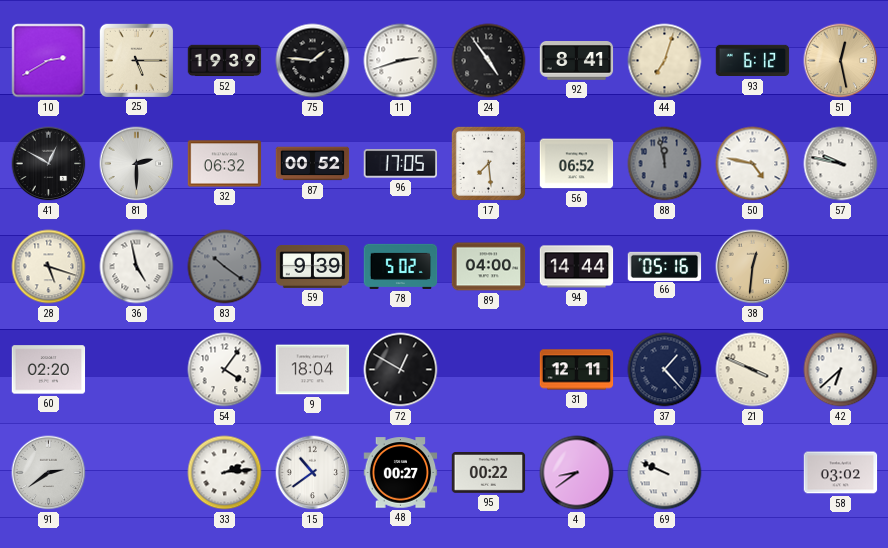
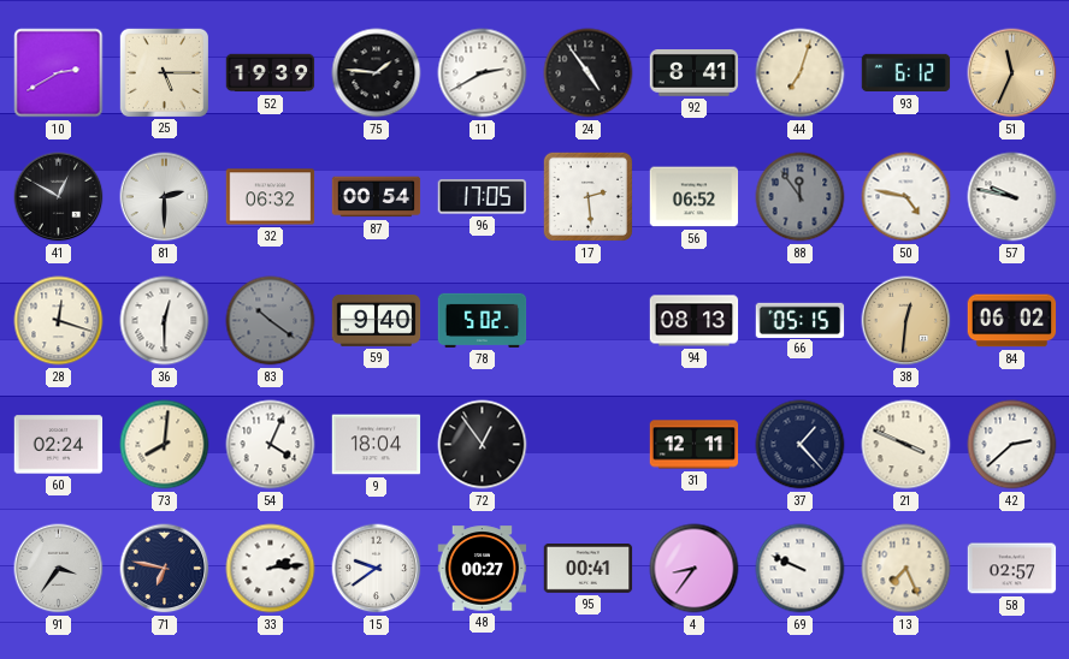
11: 2:42 -> 2:40
51: 12:28 -> 11:34
87: 00:52 -> 00:54
17: 7:29 -> 2:29
88: 11:58 -> 11:54
28: 5:18 -> 12:18
36: 4:58 -> 12:30
59: 9:39 -> 9:40
89: 04:00 -> none
94: 14:44 -> 08:13
66: 05:16 -> 05:15
84: none -> 06:02
60: 02:20 -> 02:24
73: none -> 8:01
54: 4:06 -> 4:04
72: 12:50 -> 12:54
42: 6:38 -> 2:38
91: 2:39 -> 3:36
71: none -> 6:47
15: 10:39 -> 9:39
95: 00:22 -> 00:41
4: 8:39 -> 8:36
13: none -> 7:26
58: 03:02 -> 02:57
